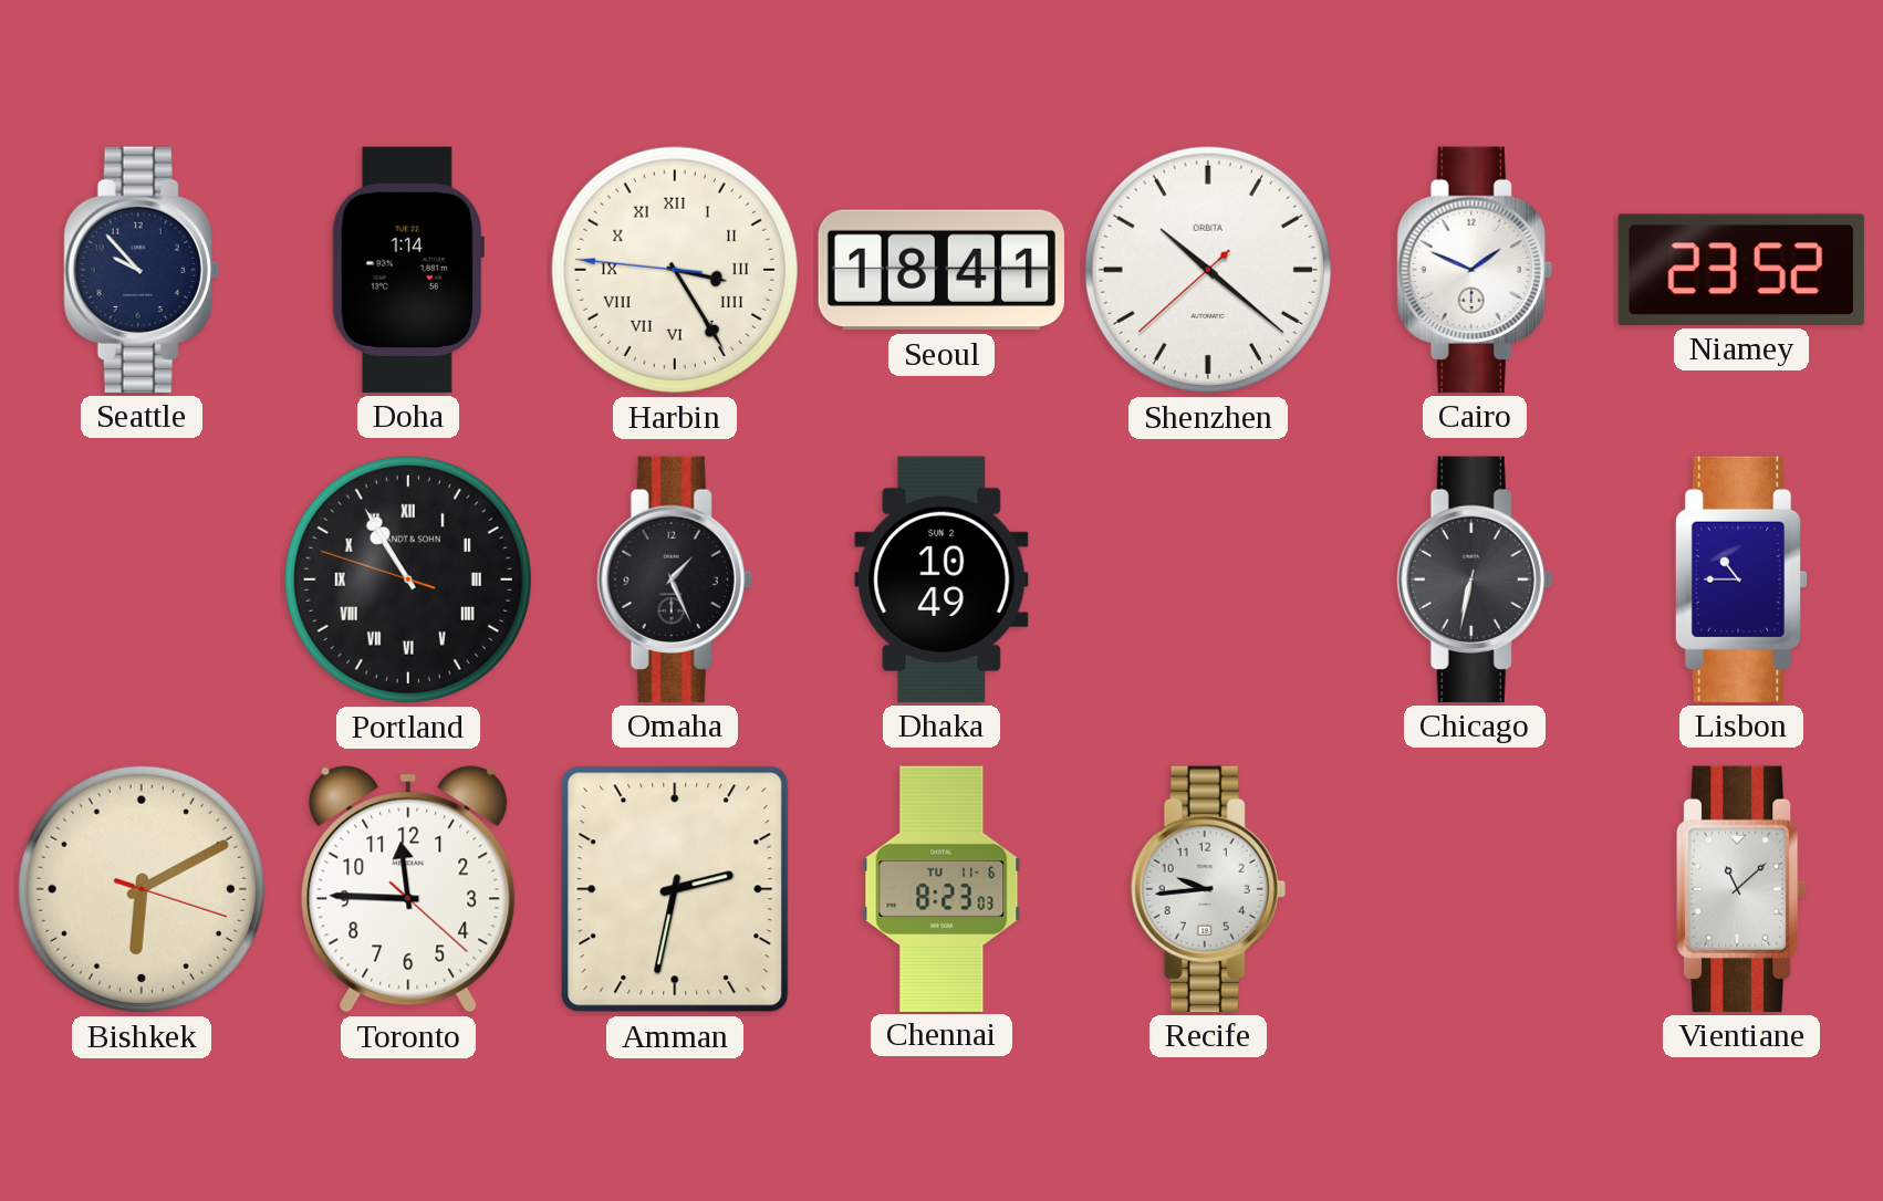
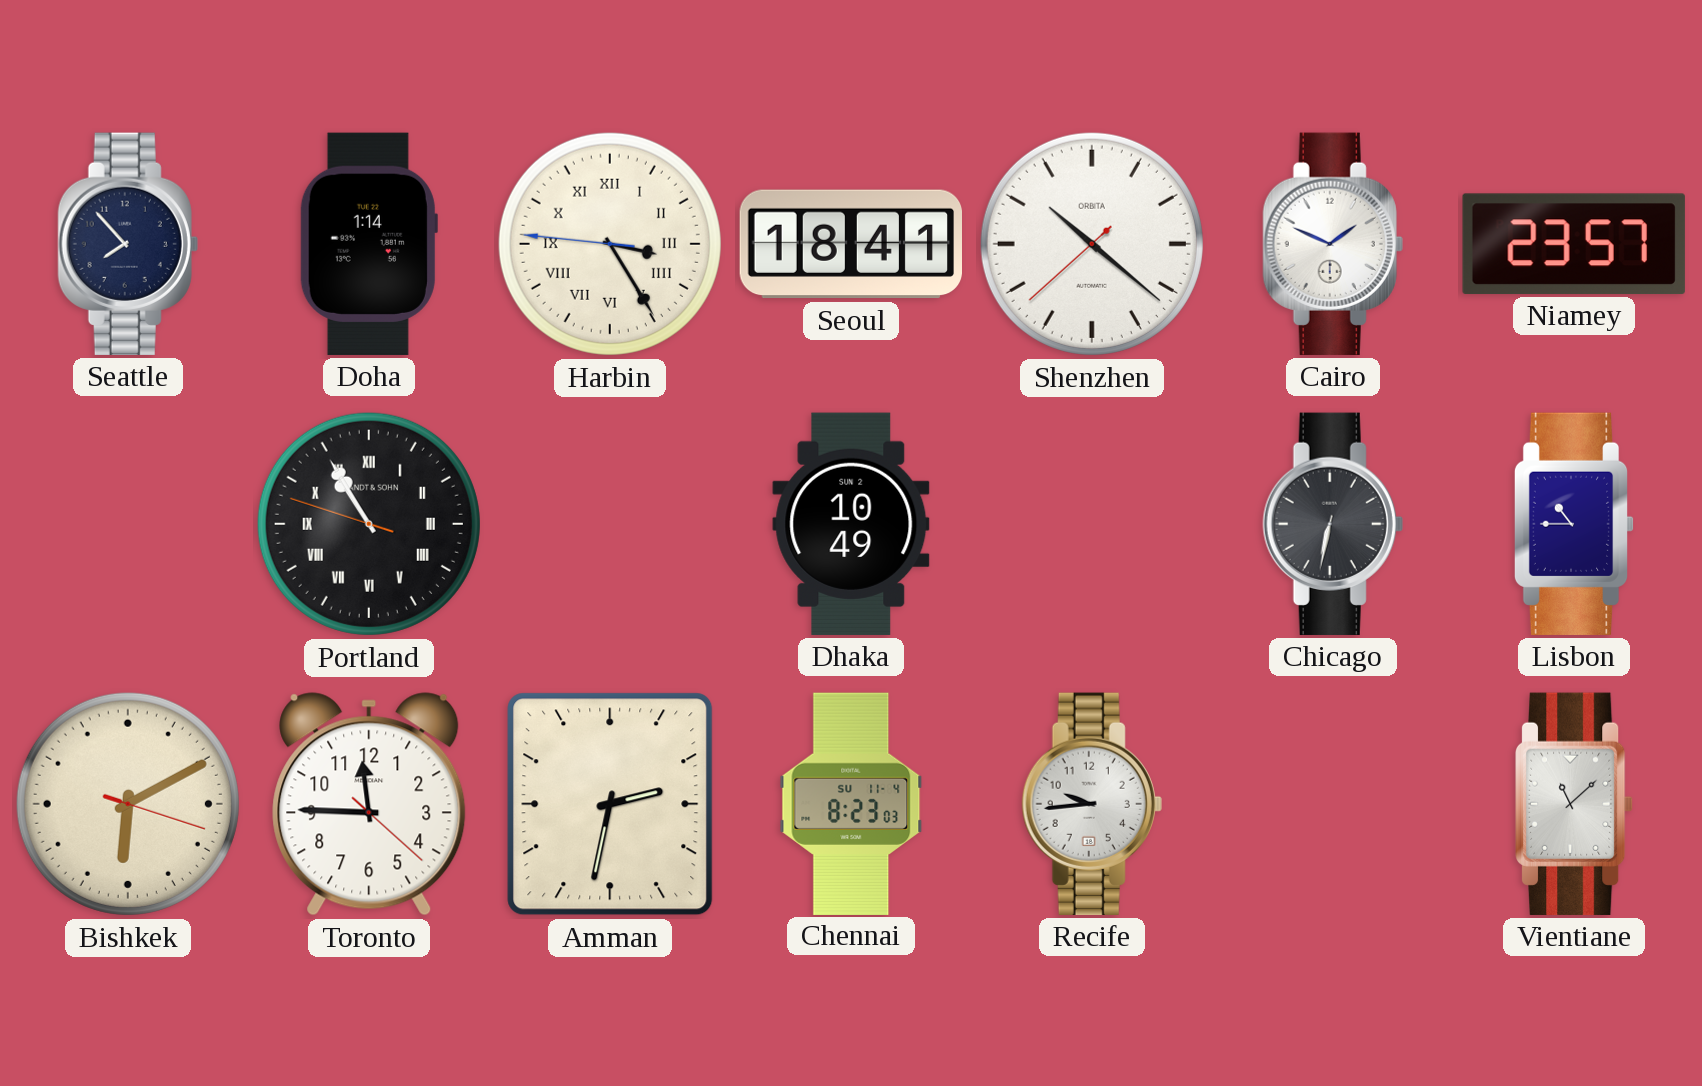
Seattle: 9:53 -> 7:53
Niamey: 23:52 -> 23:57
Omaha: 1:26 -> none
Chennai date: TU 11-6 -> SU 11-4
